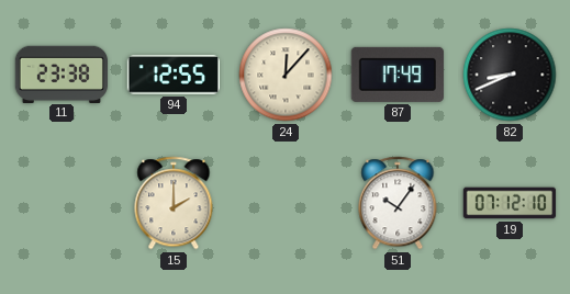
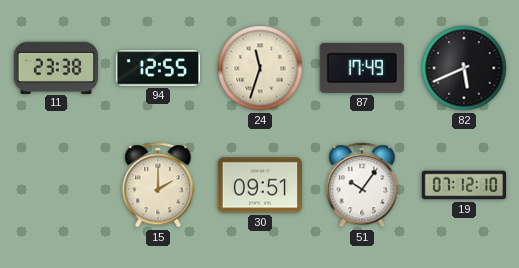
24: 12:07 -> 11:33
82: 8:41 -> 5:41
30: none -> 09:51
